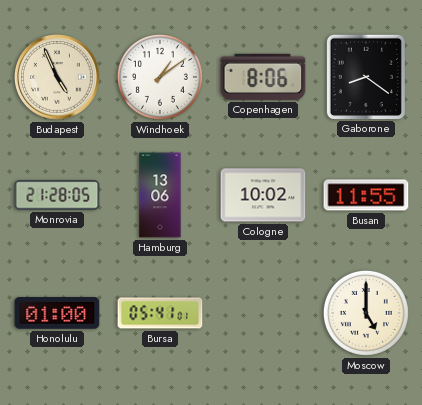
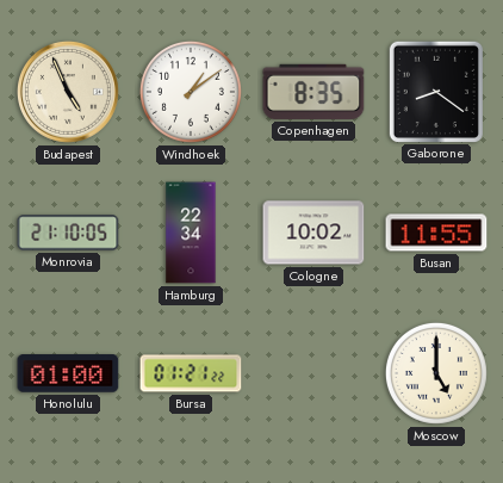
Copenhagen: 8:06 -> 8:35
Monrovia: 21:28 -> 21:10
Hamburg: 13:06 -> 22:34
Bursa: 05:41 -> 01:21
